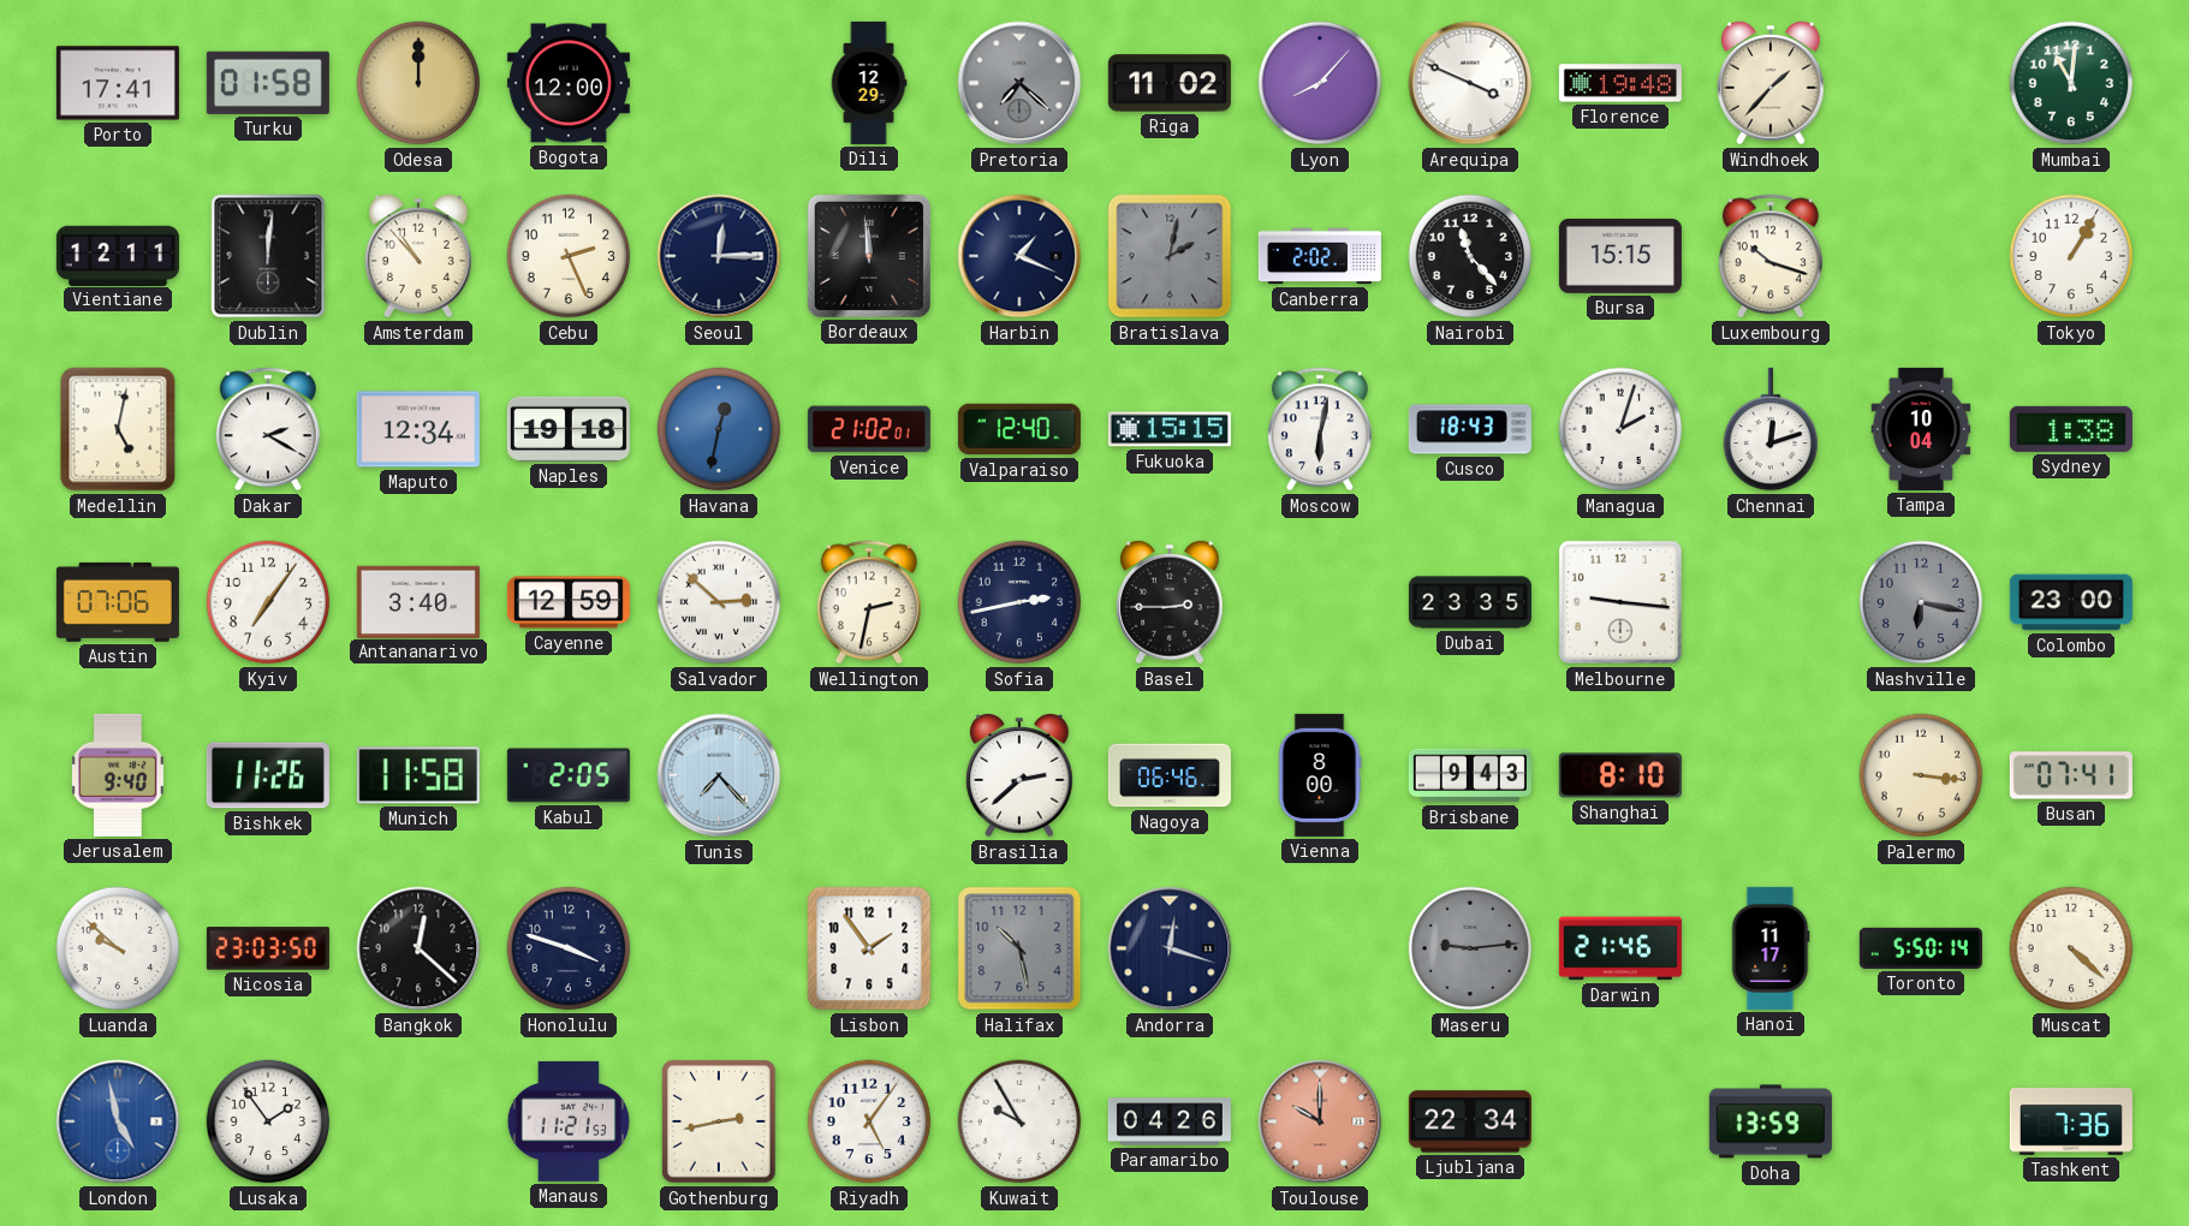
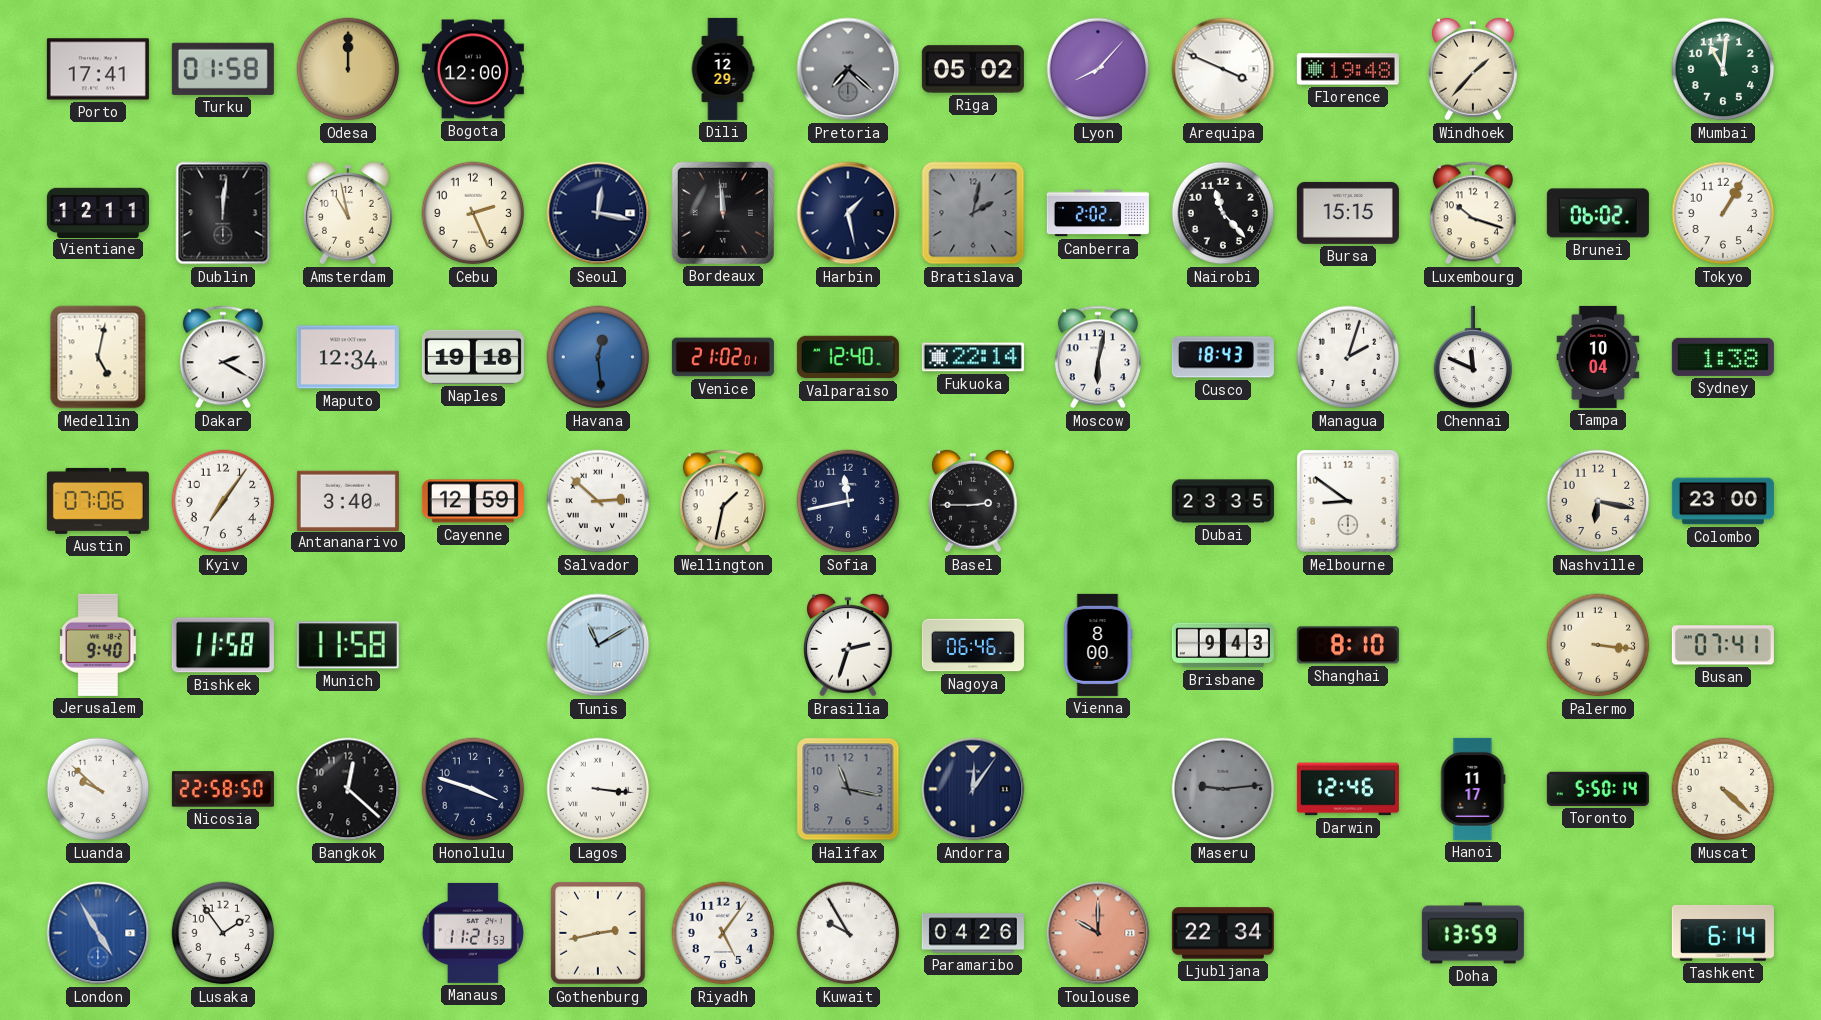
Riga: 11:02 -> 05:02
Amsterdam: 10:53 -> 10:58
Seoul: 12:15 -> 12:17
Harbin: 1:19 -> 1:28
Brunei: none -> 06:02
Havana: 12:32 -> 12:29
Fukuoka: 15:15 -> 22:14
Chennai: 12:12 -> 11:49
Wellington: 2:32 -> 1:32
Sofia: 2:43 -> 11:43
Melbourne: 9:16 -> 8:51
Nashville dial: grey -> cream
Bishkek: 11:26 -> 11:58
Kabul: 2:05 -> none
Tunis: 7:23 -> 11:10
Brasilia: 2:38 -> 2:33
Nicosia: 23:03 -> 22:58
Lagos: none -> 3:16
Lisbon: 1:54 -> none
Halifax: 10:28 -> 11:17
Andorra: 12:18 -> 12:06
Darwin: 21:46 -> 12:46
London: 4:58 -> 4:55
Tashkent: 7:36 -> 6:14
